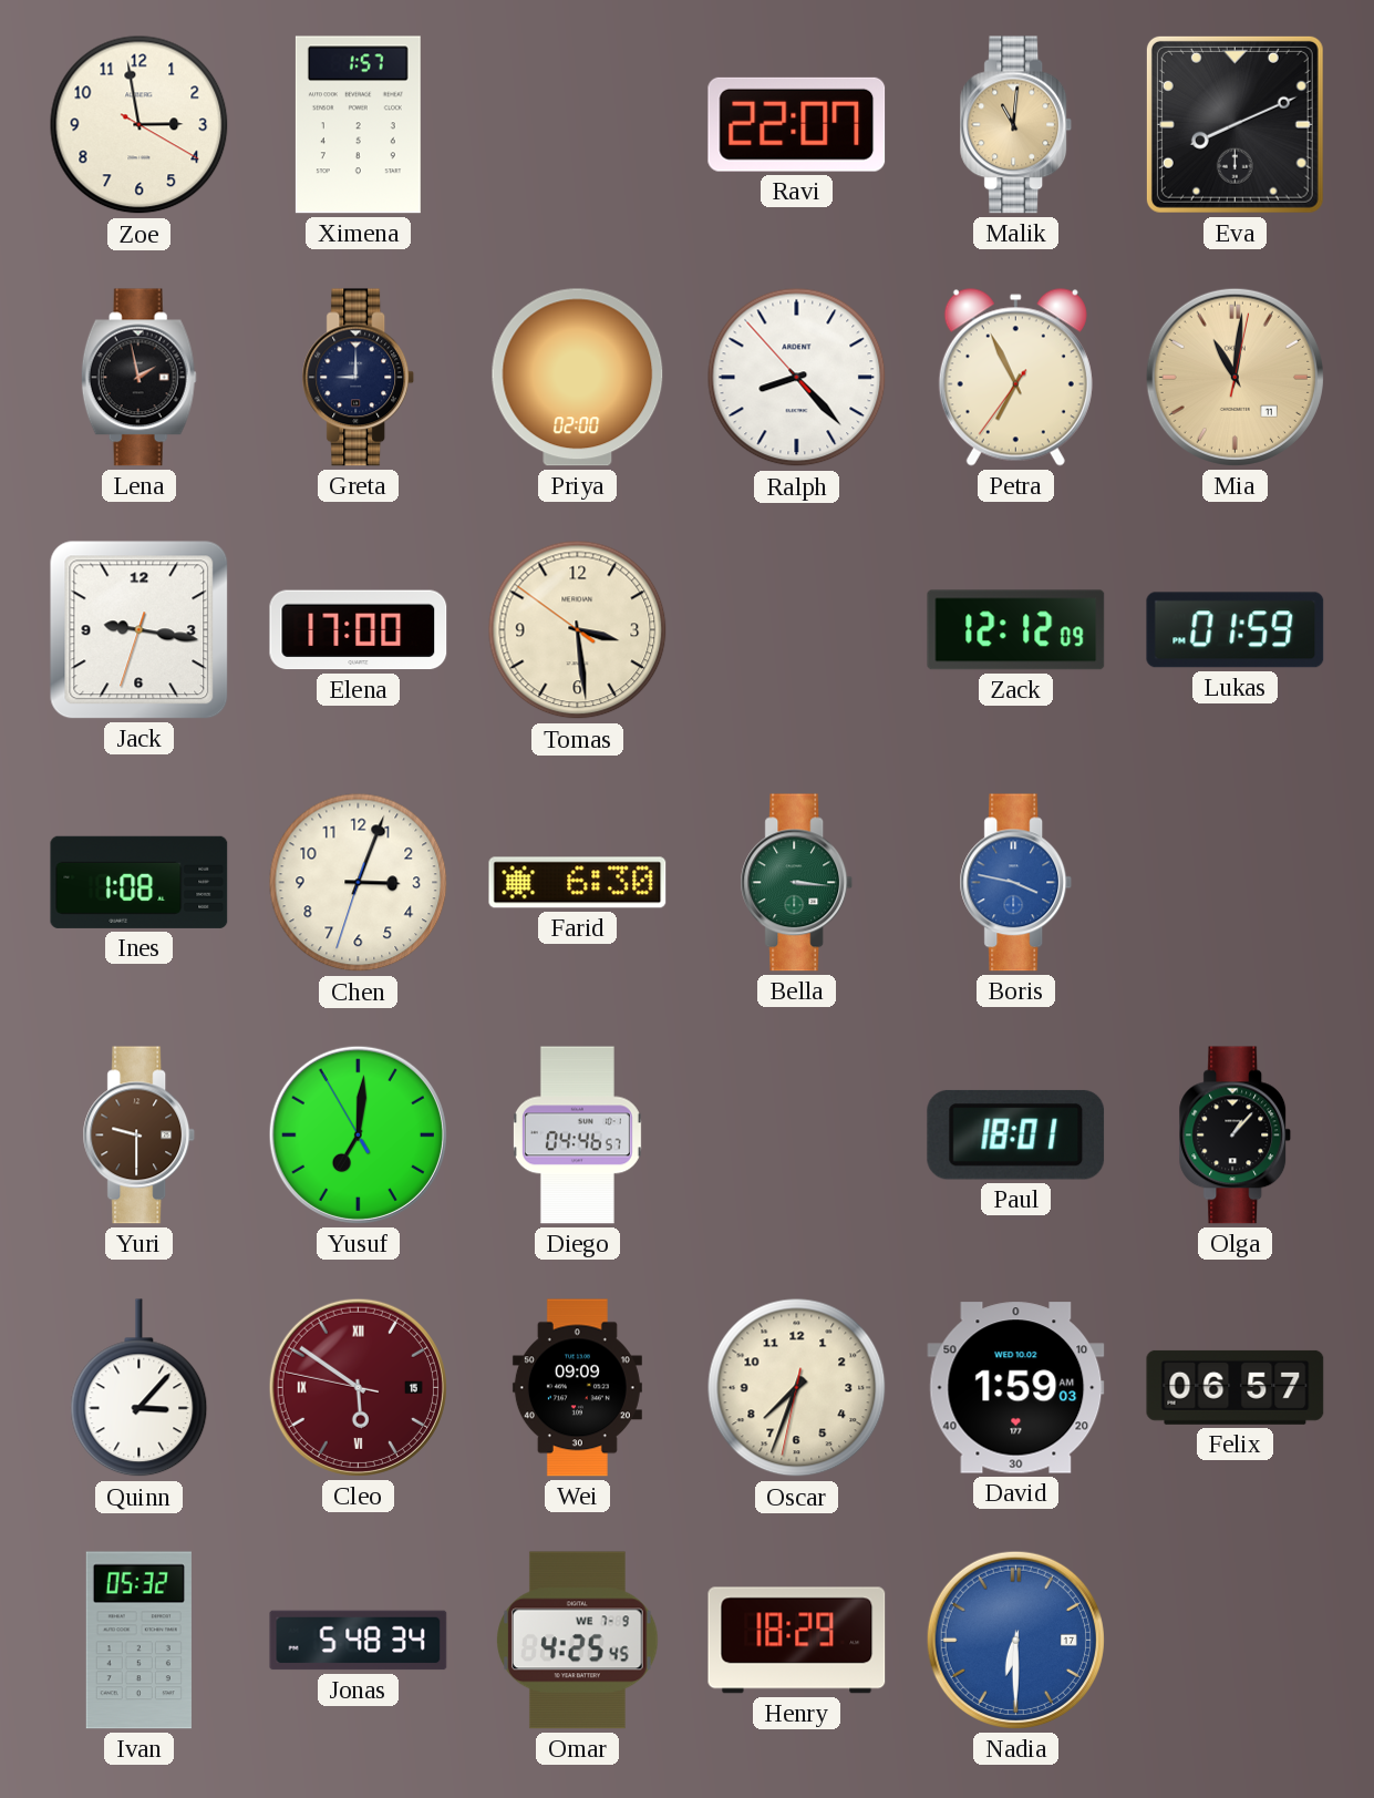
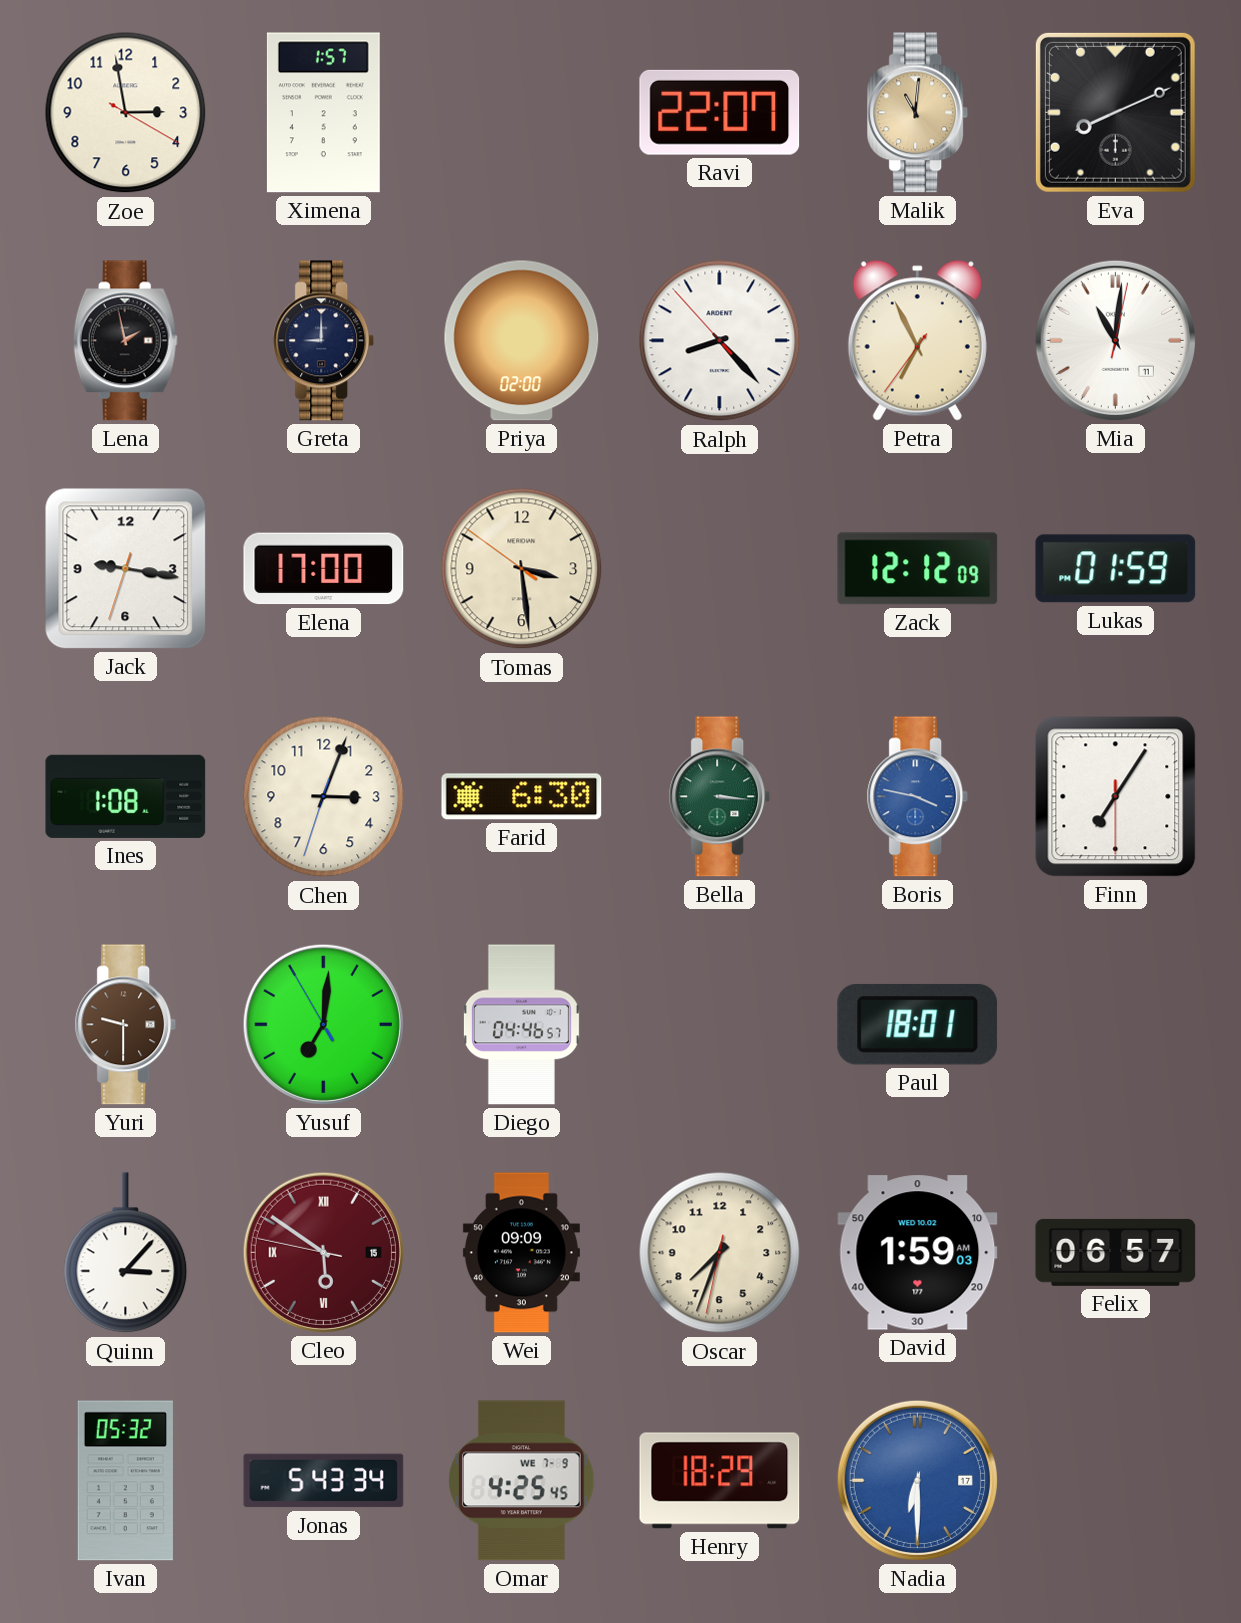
Mia dial: champagne -> white
Finn: none -> 7:05
Olga: 1:07 -> none
Jonas: 5:48 -> 5:43
